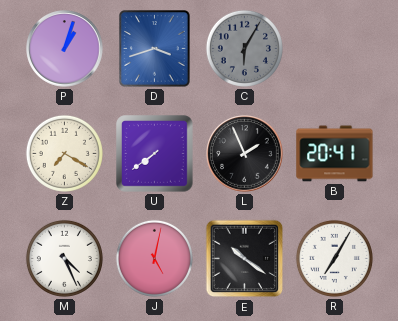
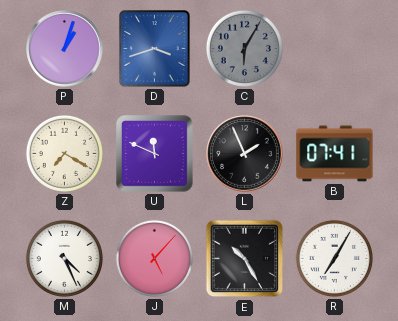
U: 7:39 -> 11:49
B: 20:41 -> 07:41
J: 5:02 -> 5:07
E: 10:21 -> 10:25
